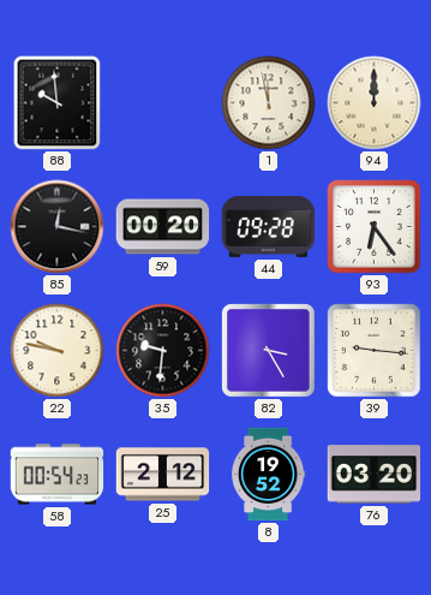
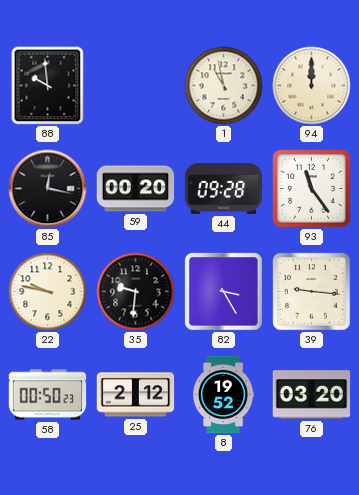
1: 11:58 -> 10:58
93: 6:24 -> 11:24
58: 00:54 -> 00:50
